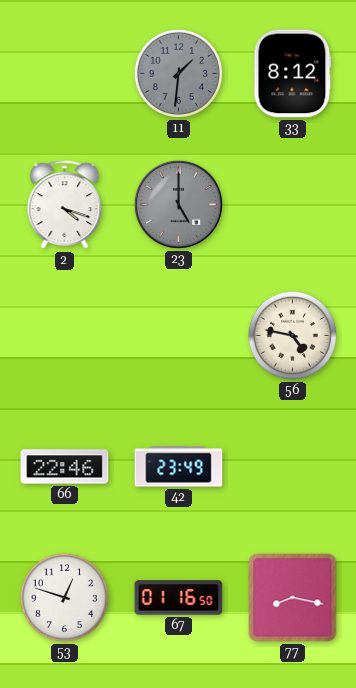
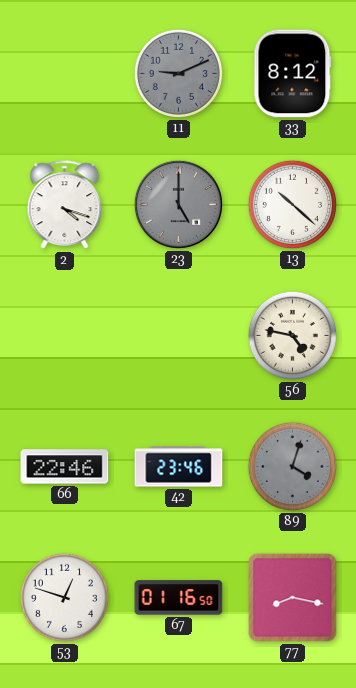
11: 1:31 -> 9:11
13: none -> 10:22
42: 23:49 -> 23:46
89: none -> 4:03
